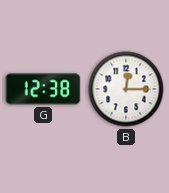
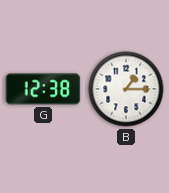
B: 12:15 -> 1:15
